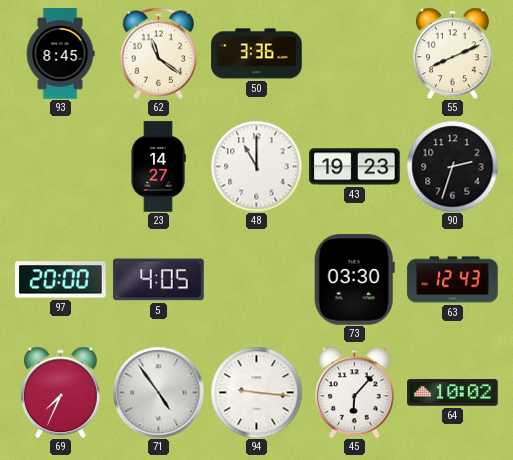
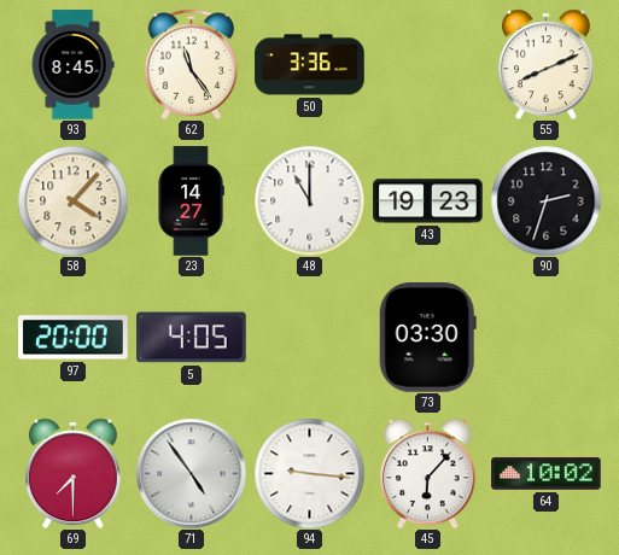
62: 11:21 -> 11:24
58: none -> 4:07
63: 12:43 -> none
69: 7:34 -> 7:30
